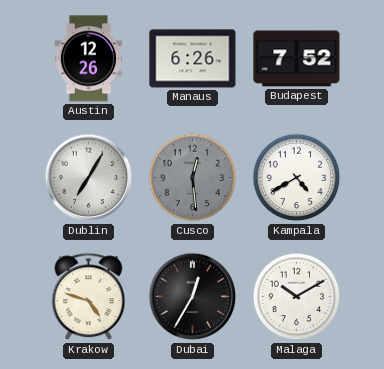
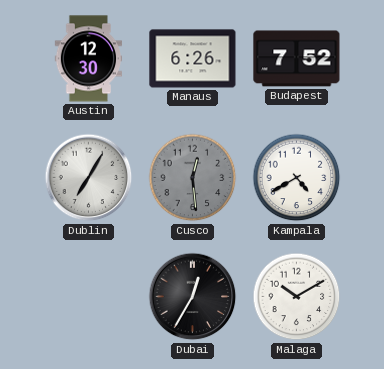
Austin: 12:26 -> 12:30
Krakow: 4:48 -> none
